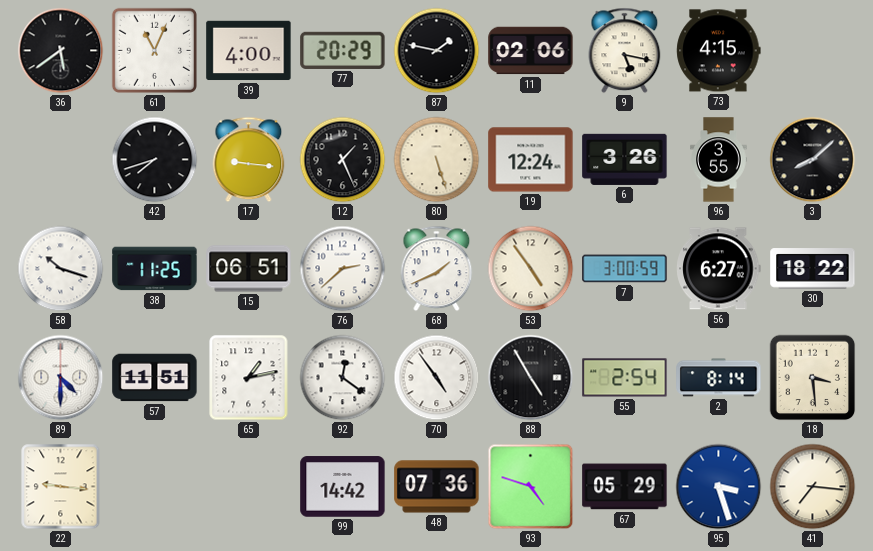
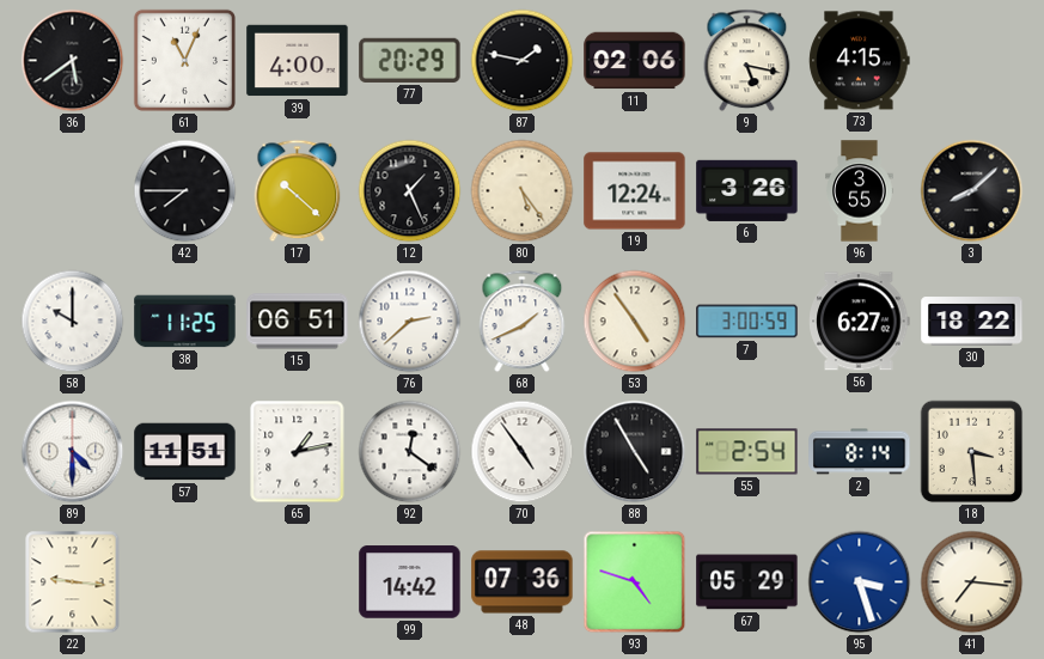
42: 7:42 -> 7:45
17: 9:16 -> 10:22
80: 5:27 -> 5:24
58: 10:18 -> 10:00
